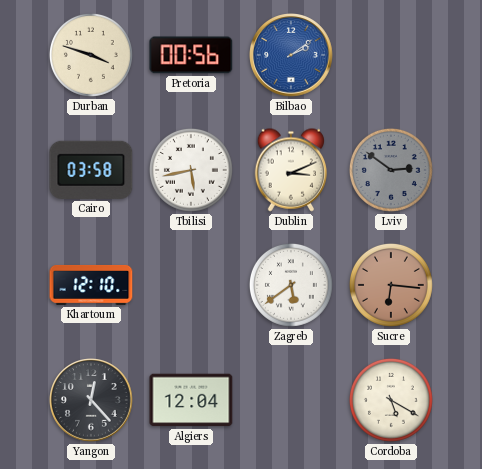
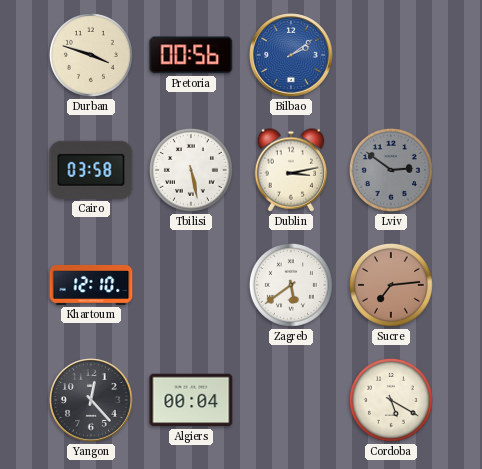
Tbilisi: 5:43 -> 5:28
Dublin: 3:11 -> 3:13
Sucre: 6:16 -> 7:14
Algiers: 12:04 -> 00:04
